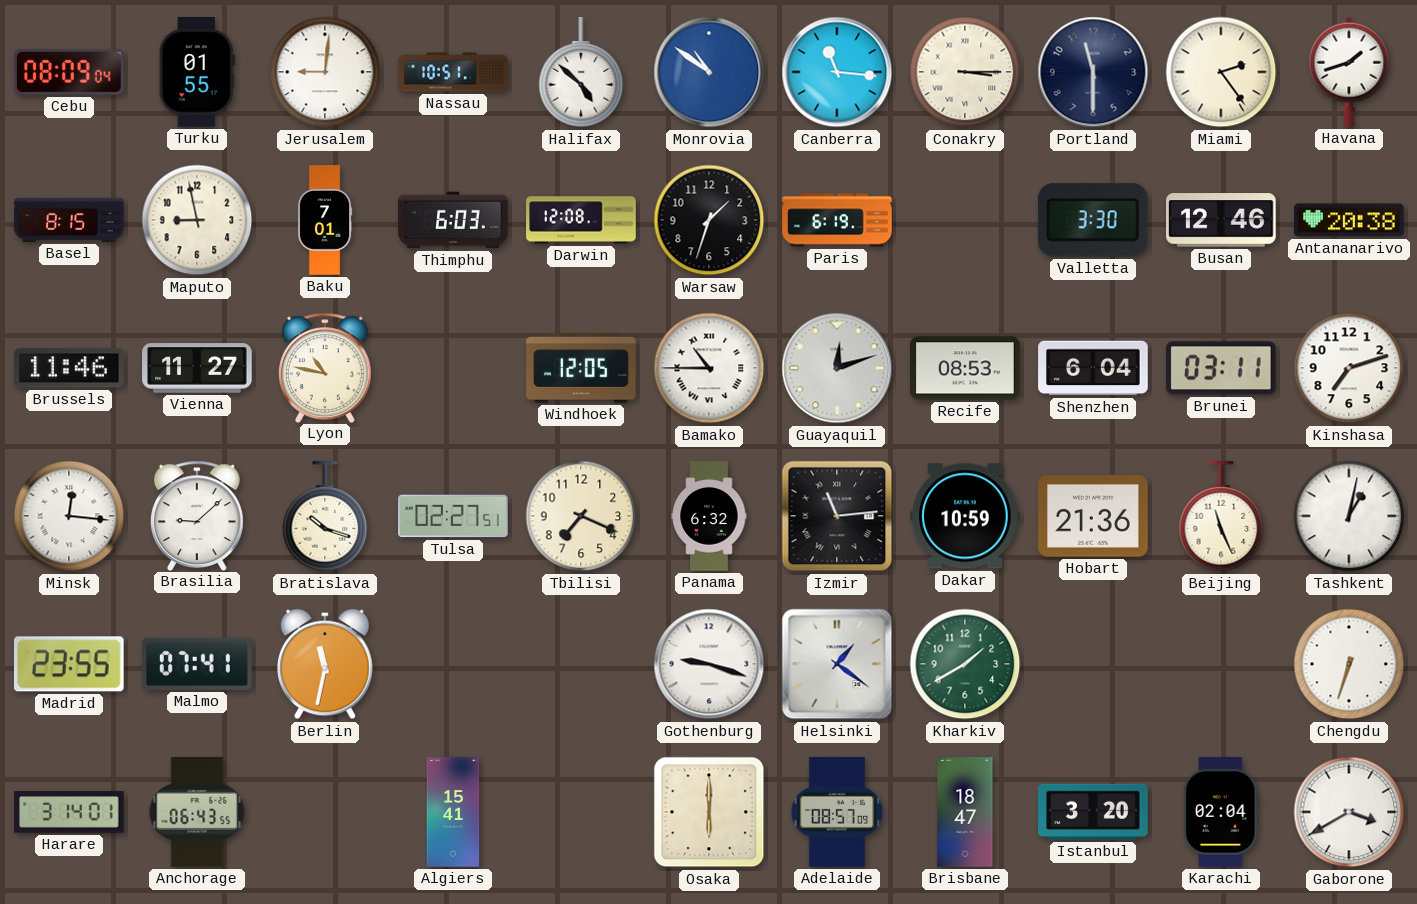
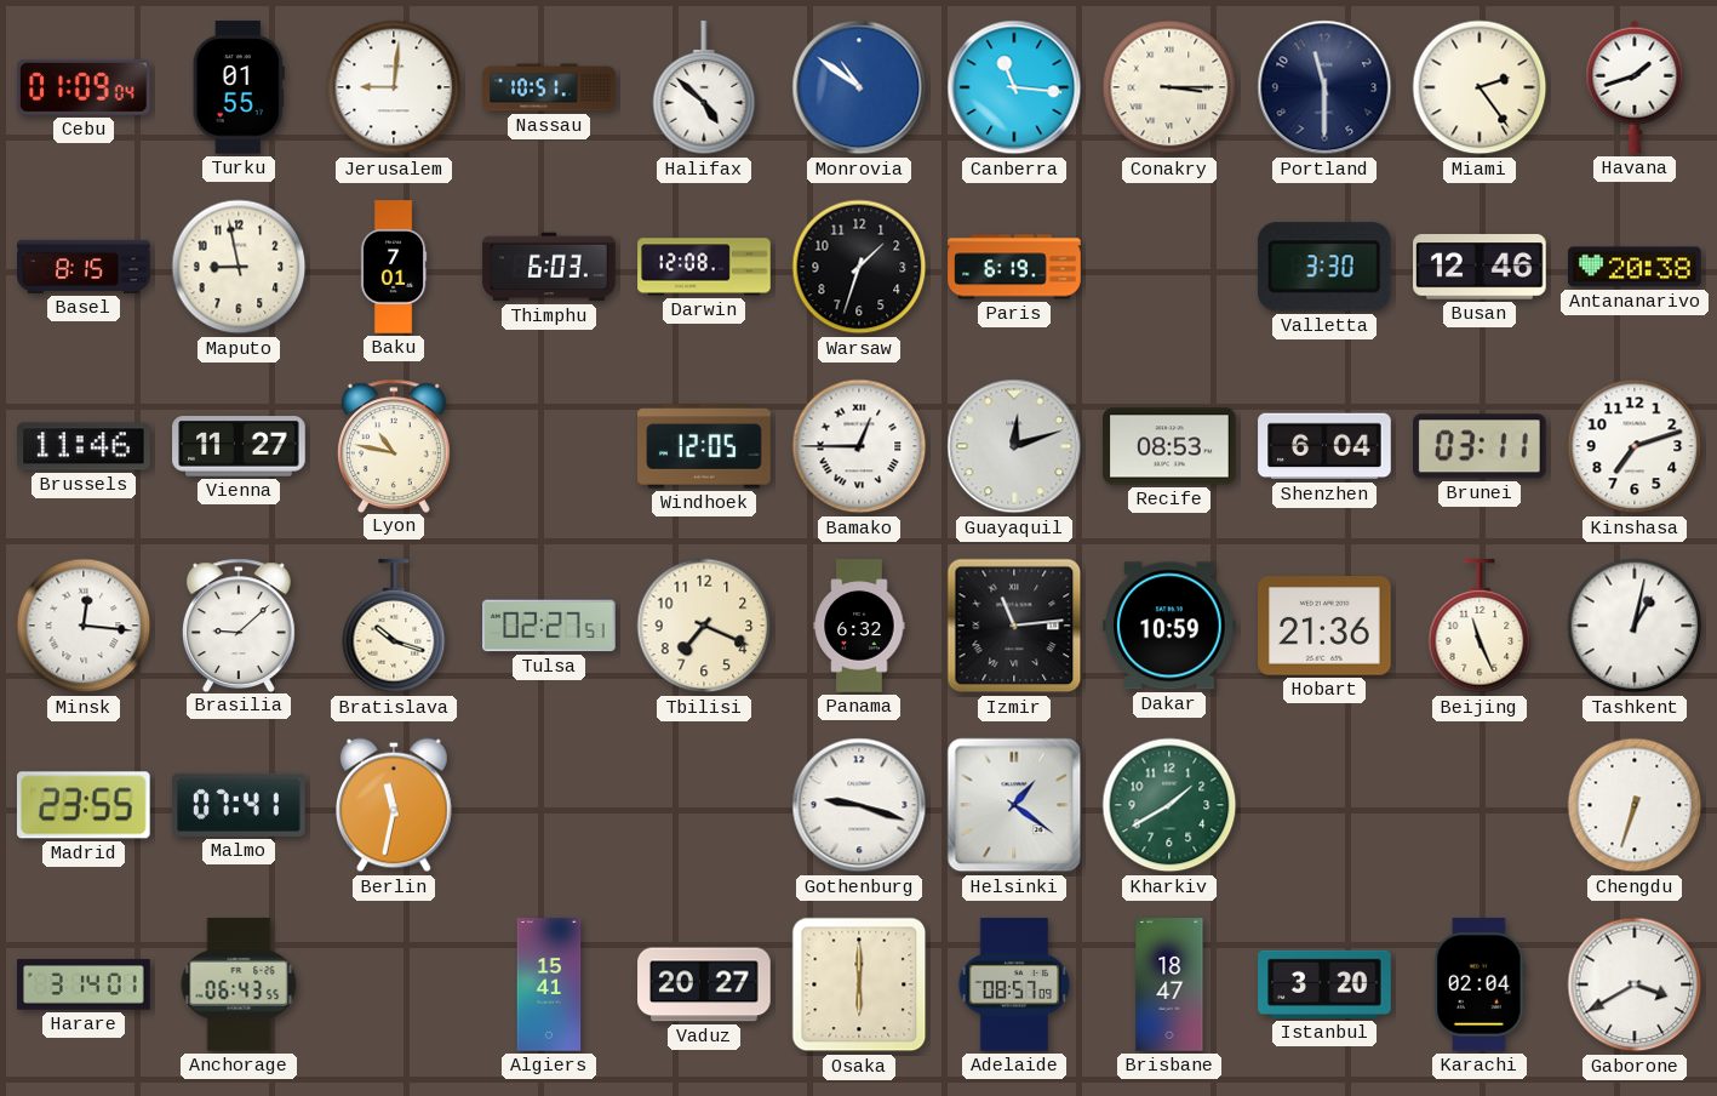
Cebu: 08:09 -> 01:09
Bamako: 10:45 -> 12:45
Vaduz: none -> 20:27
